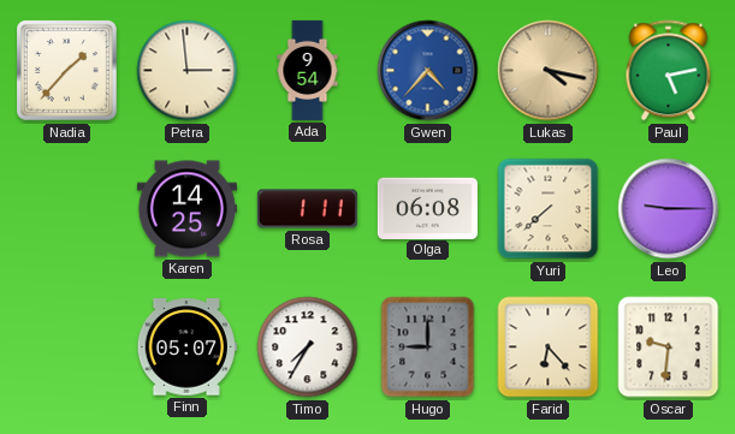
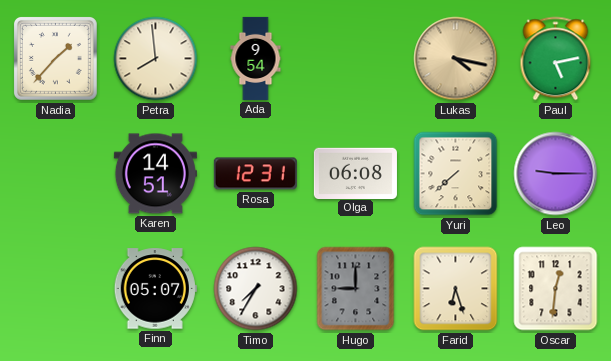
Petra: 2:59 -> 7:59
Gwen: 4:37 -> none
Karen: 14:25 -> 14:51
Rosa: 1:11 -> 12:31
Farid: 6:23 -> 6:27
Oscar: 9:31 -> 12:31
